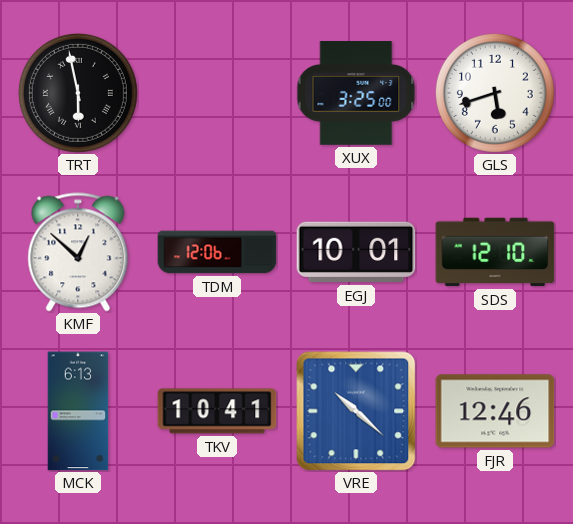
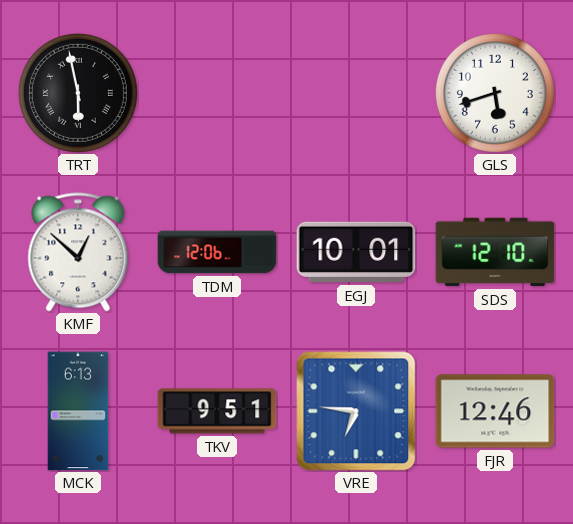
XUX: 3:25 -> none
TKV: 10:41 -> 9:51
VRE: 10:22 -> 6:46
